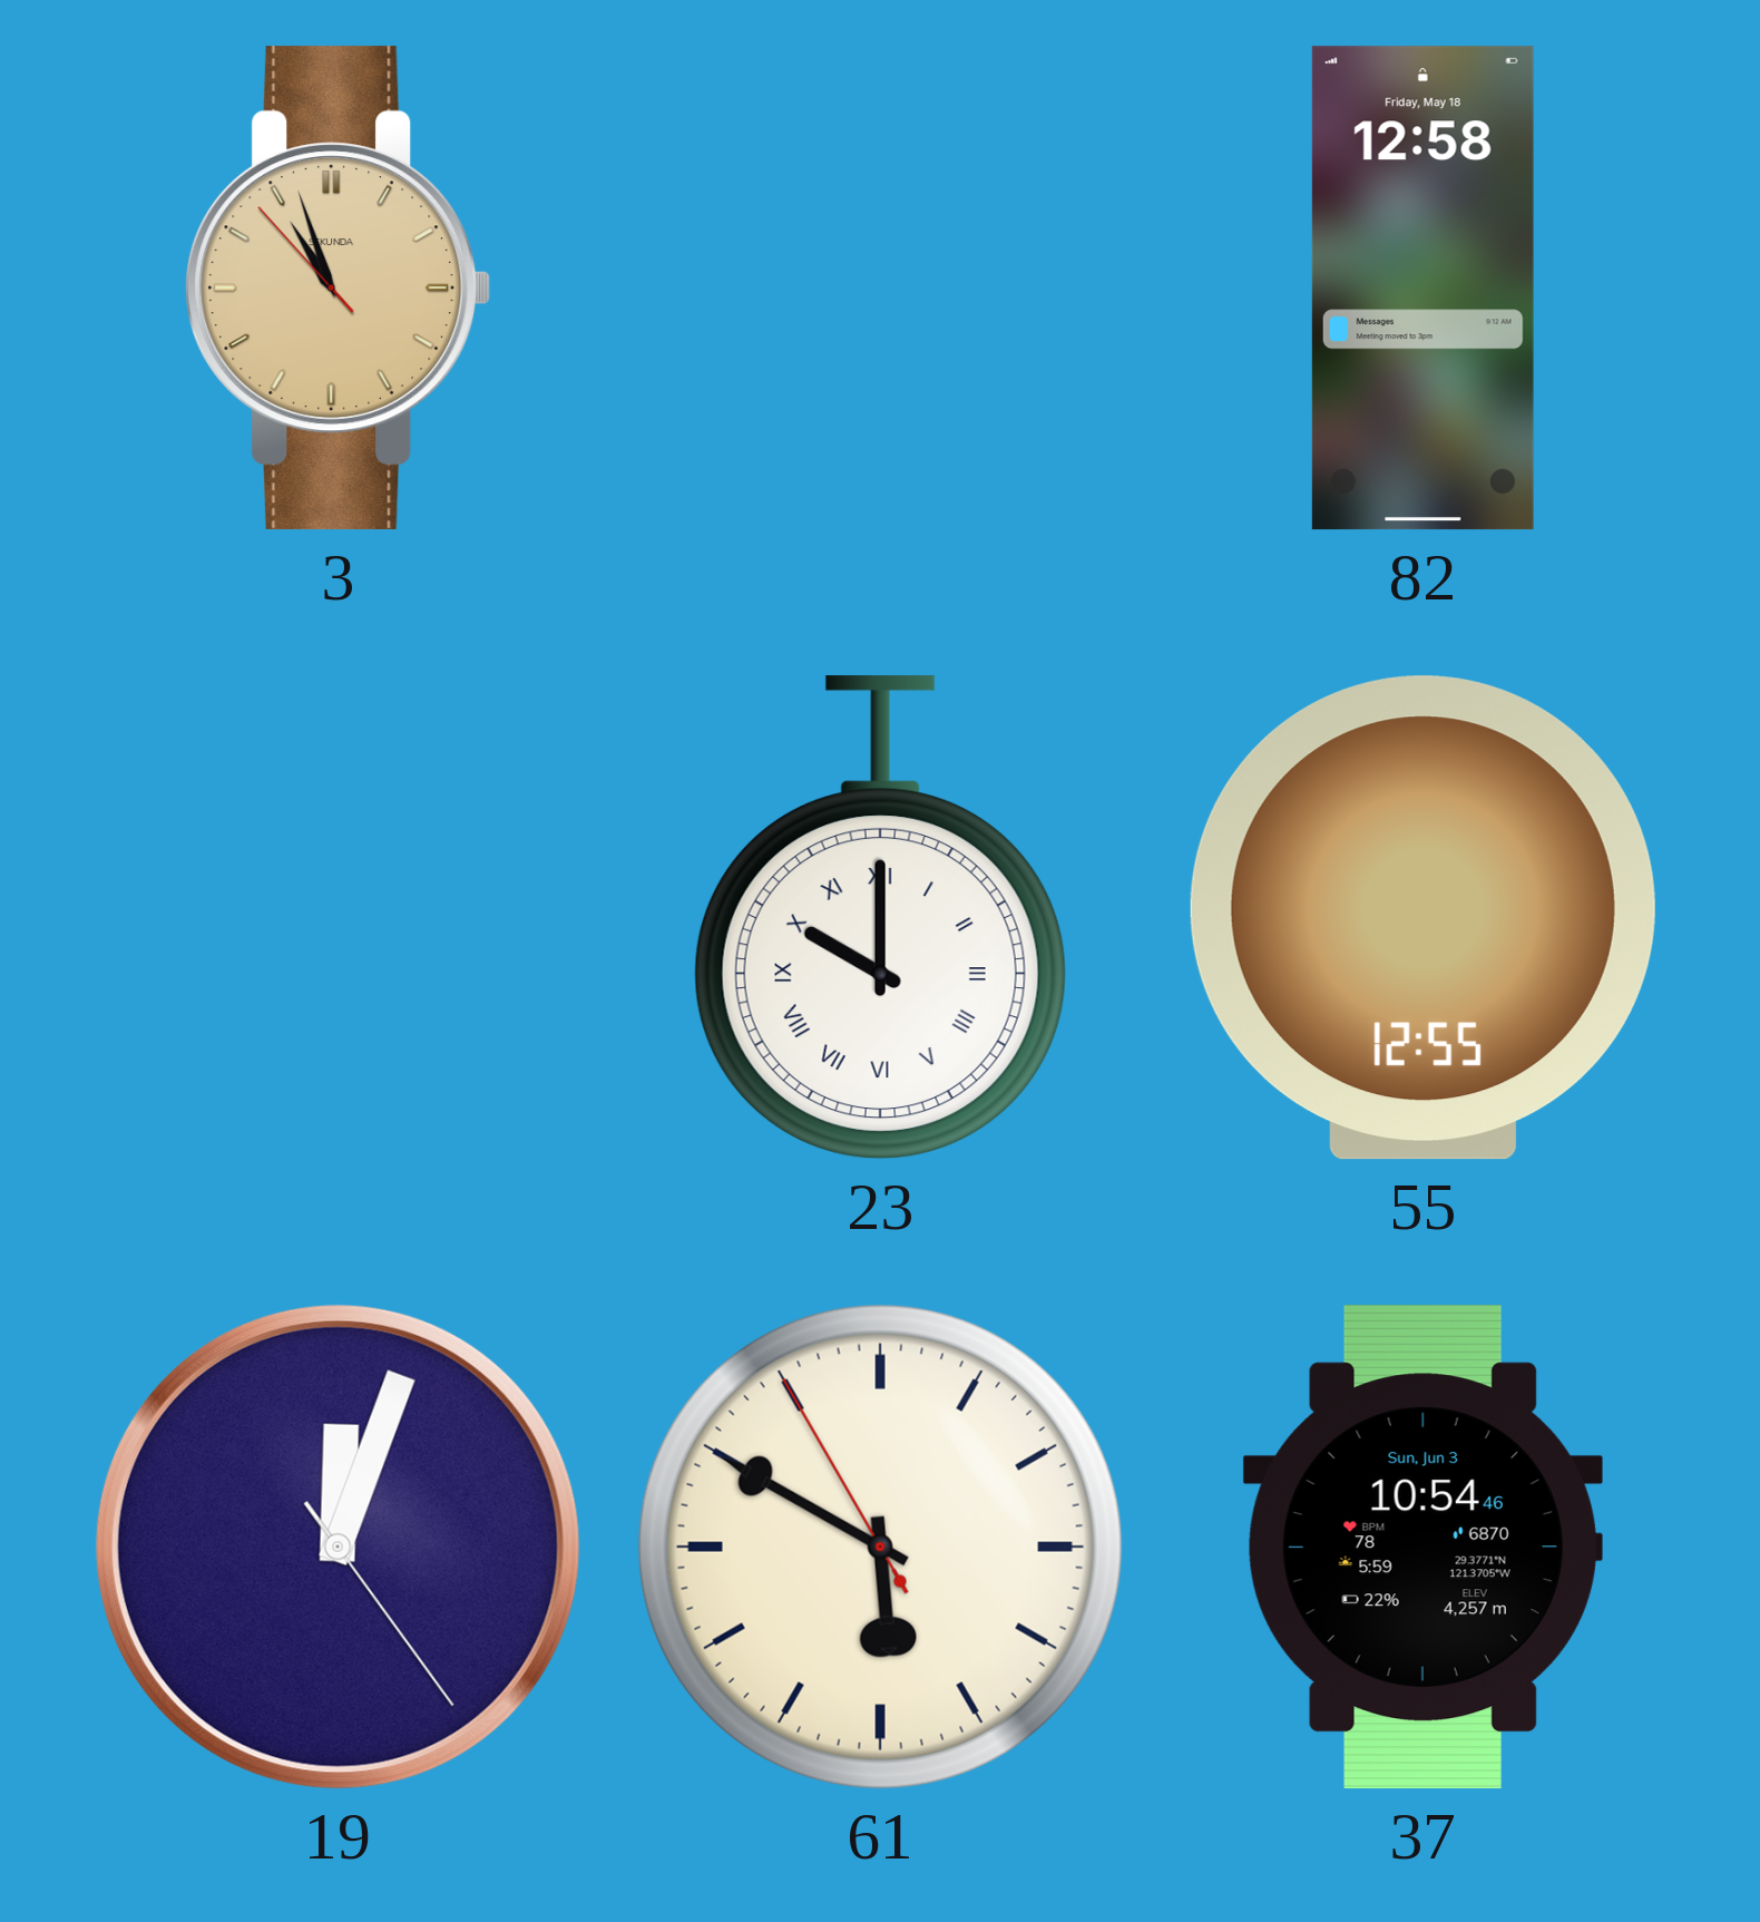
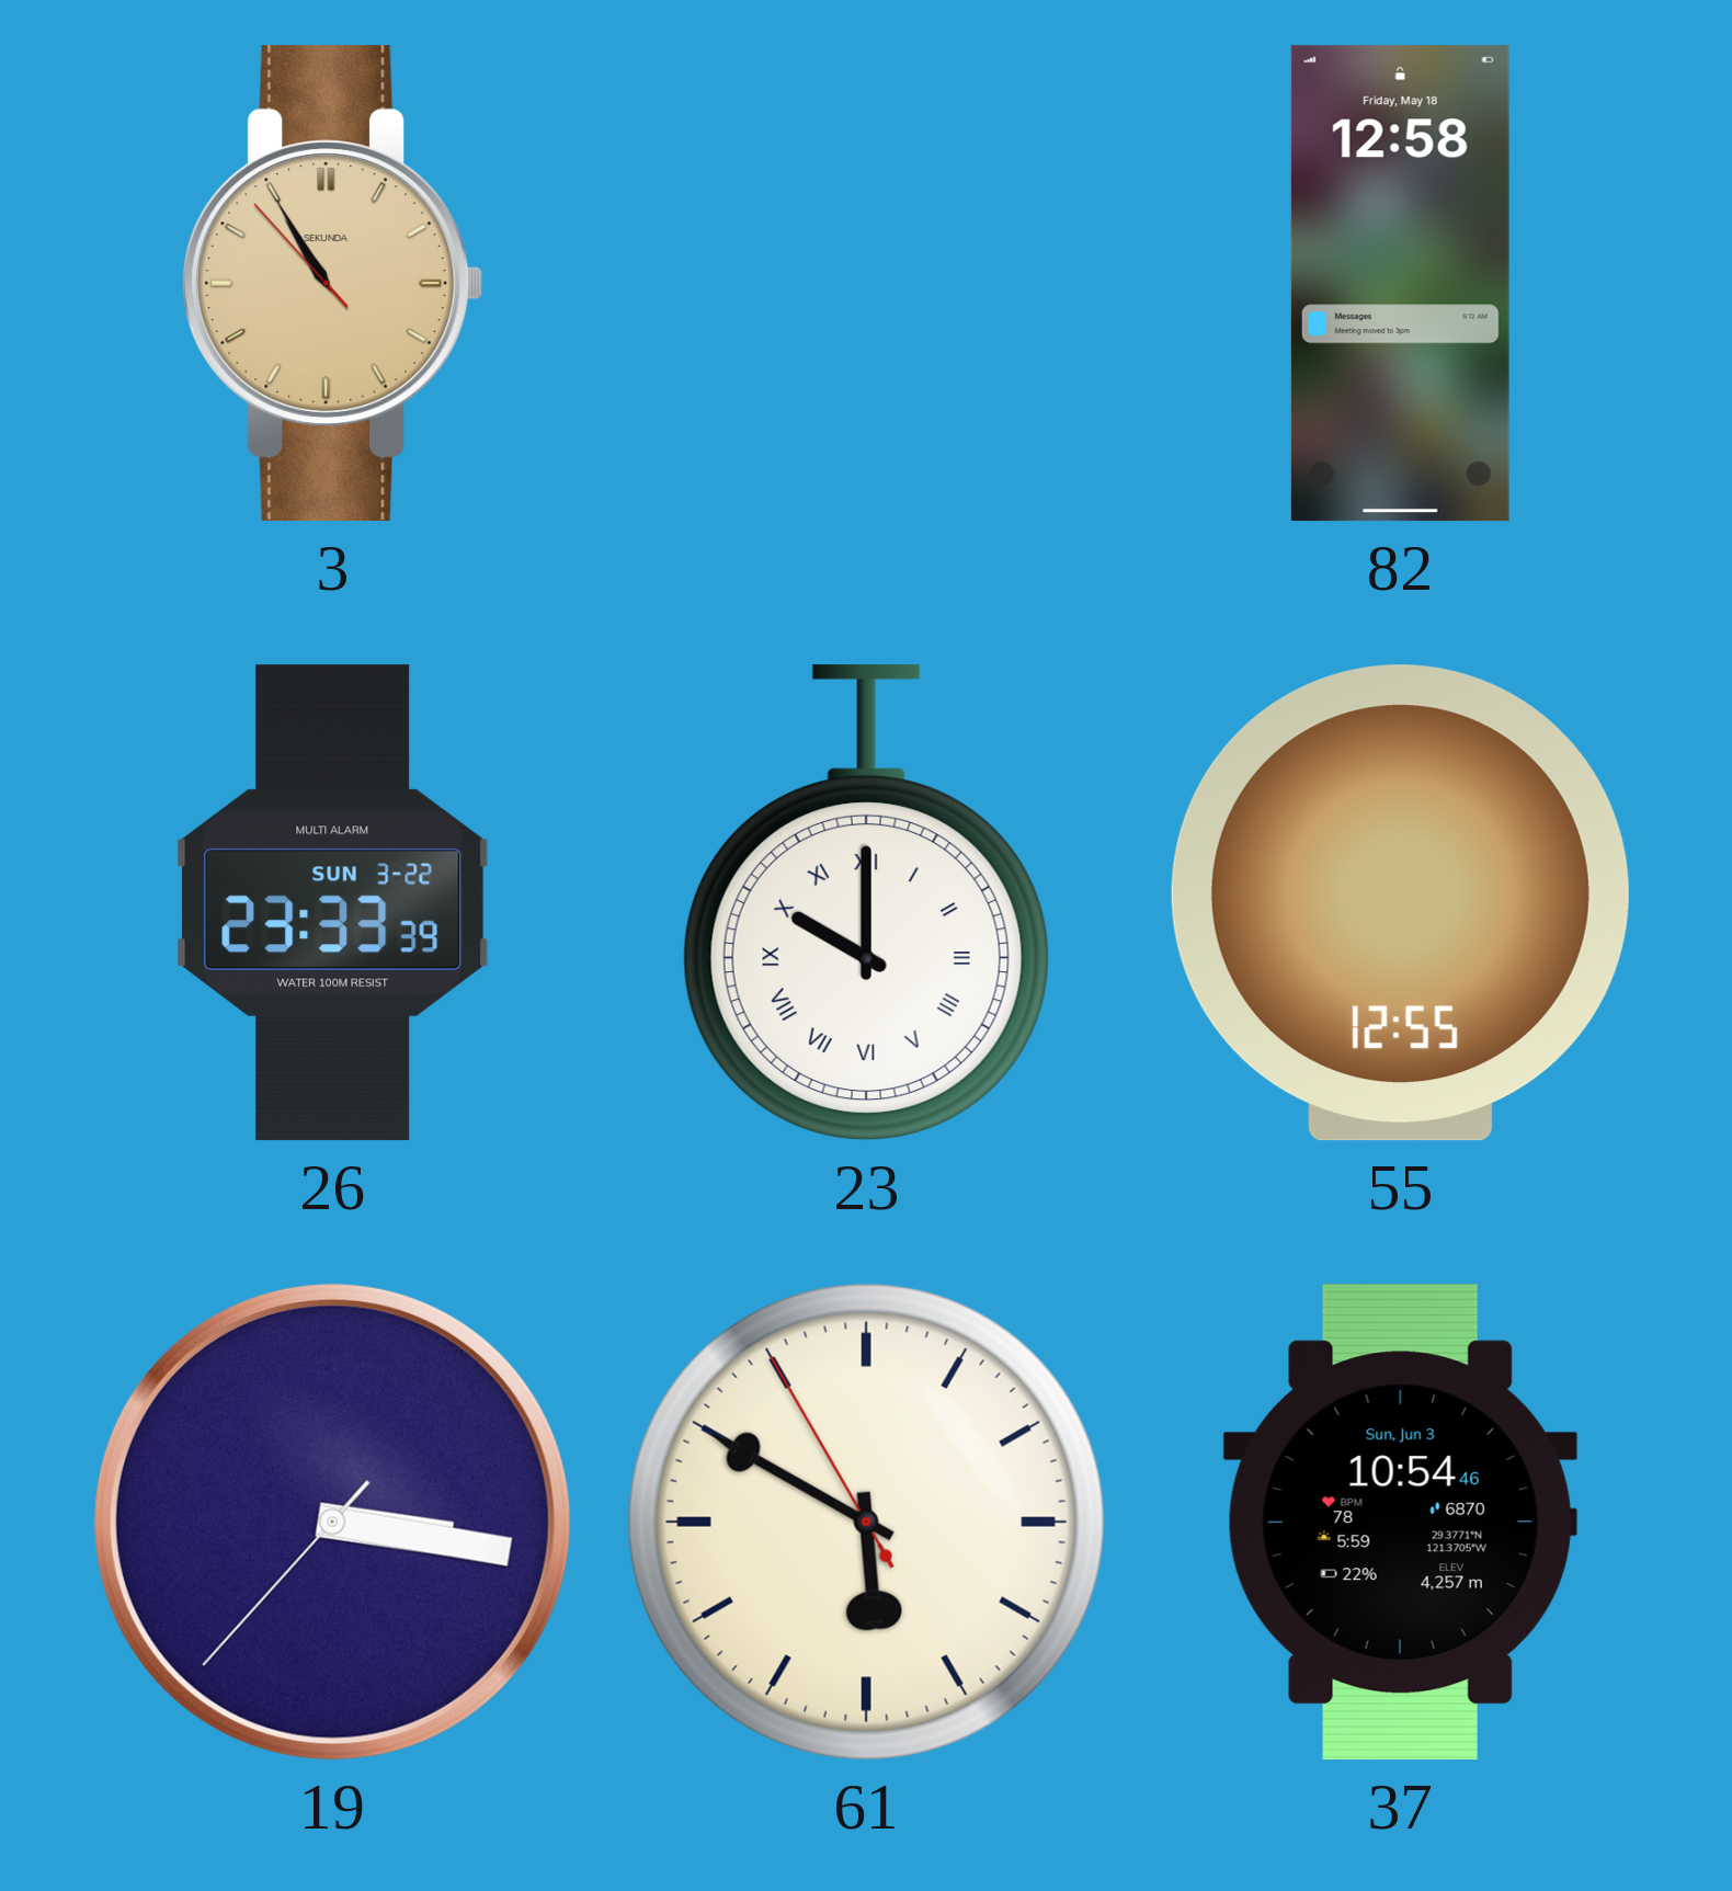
3: 10:56 -> 10:54
26: none -> 23:33
19: 12:03 -> 3:16
